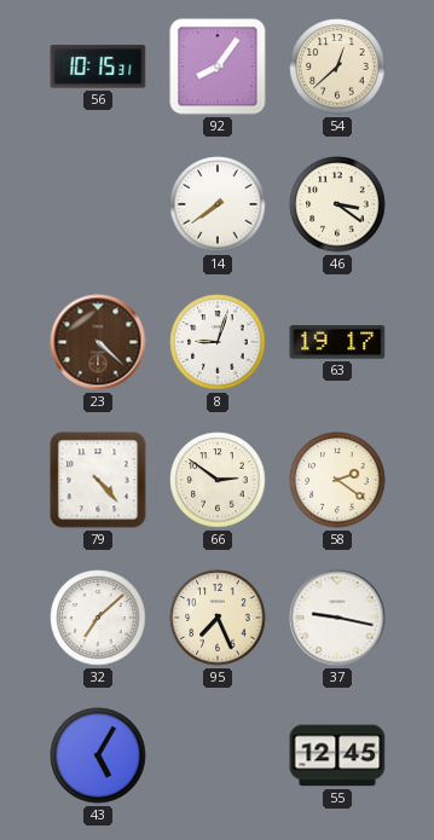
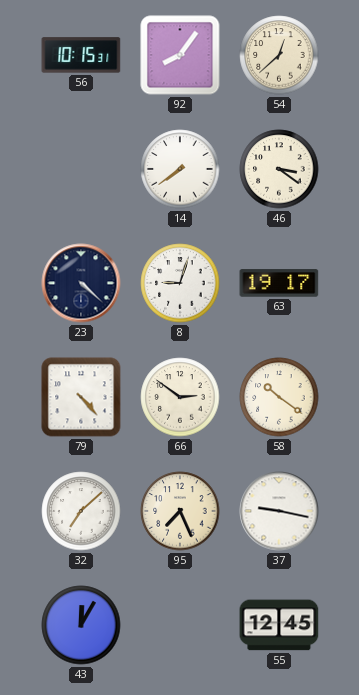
23 dial: brown -> navy
58: 2:21 -> 10:21
43: 5:05 -> 12:05
